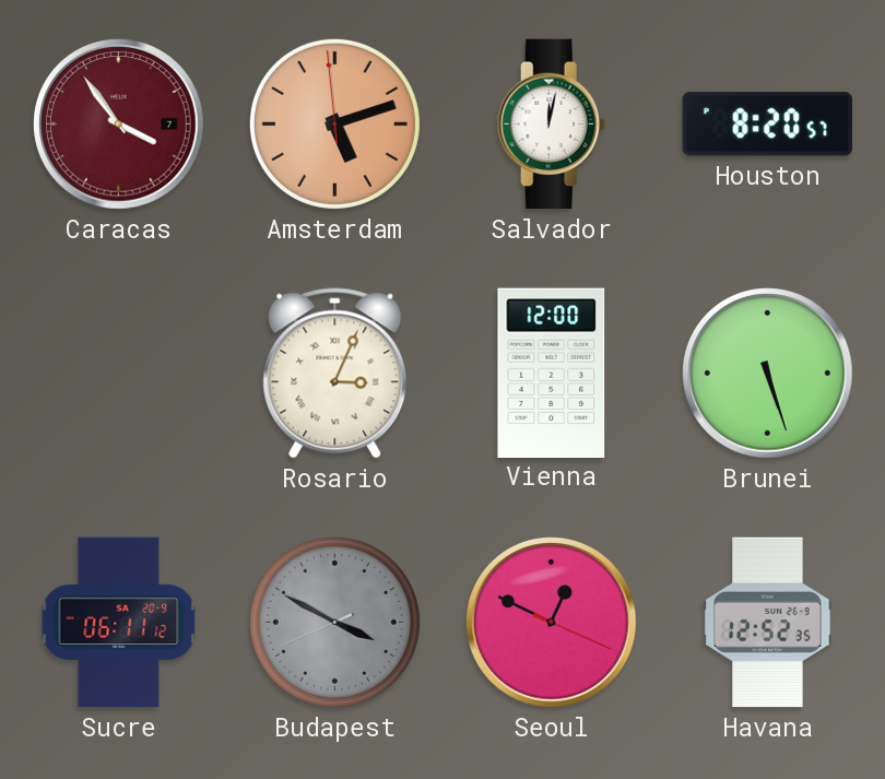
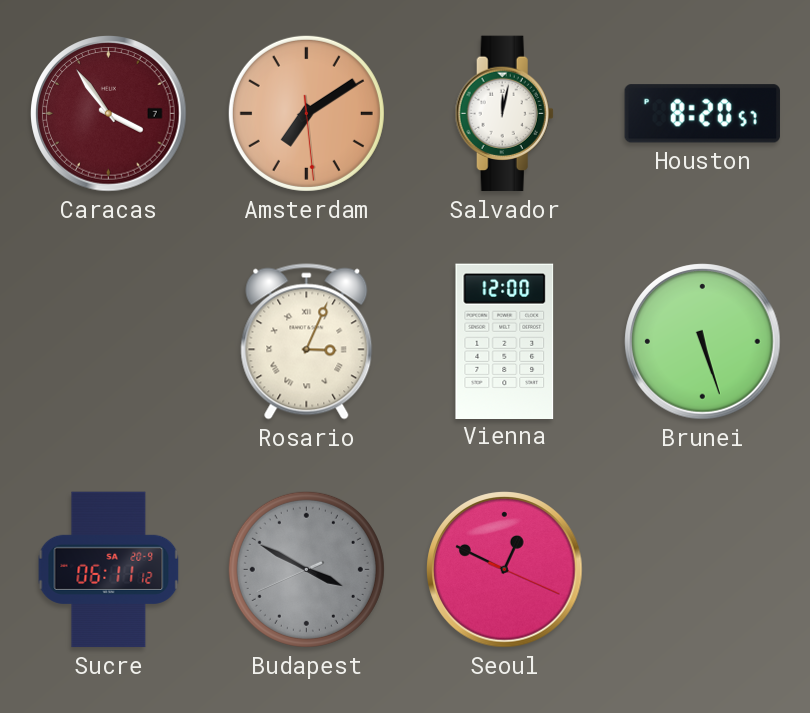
Amsterdam: 5:11 -> 7:09
Havana: 12:52 -> none
